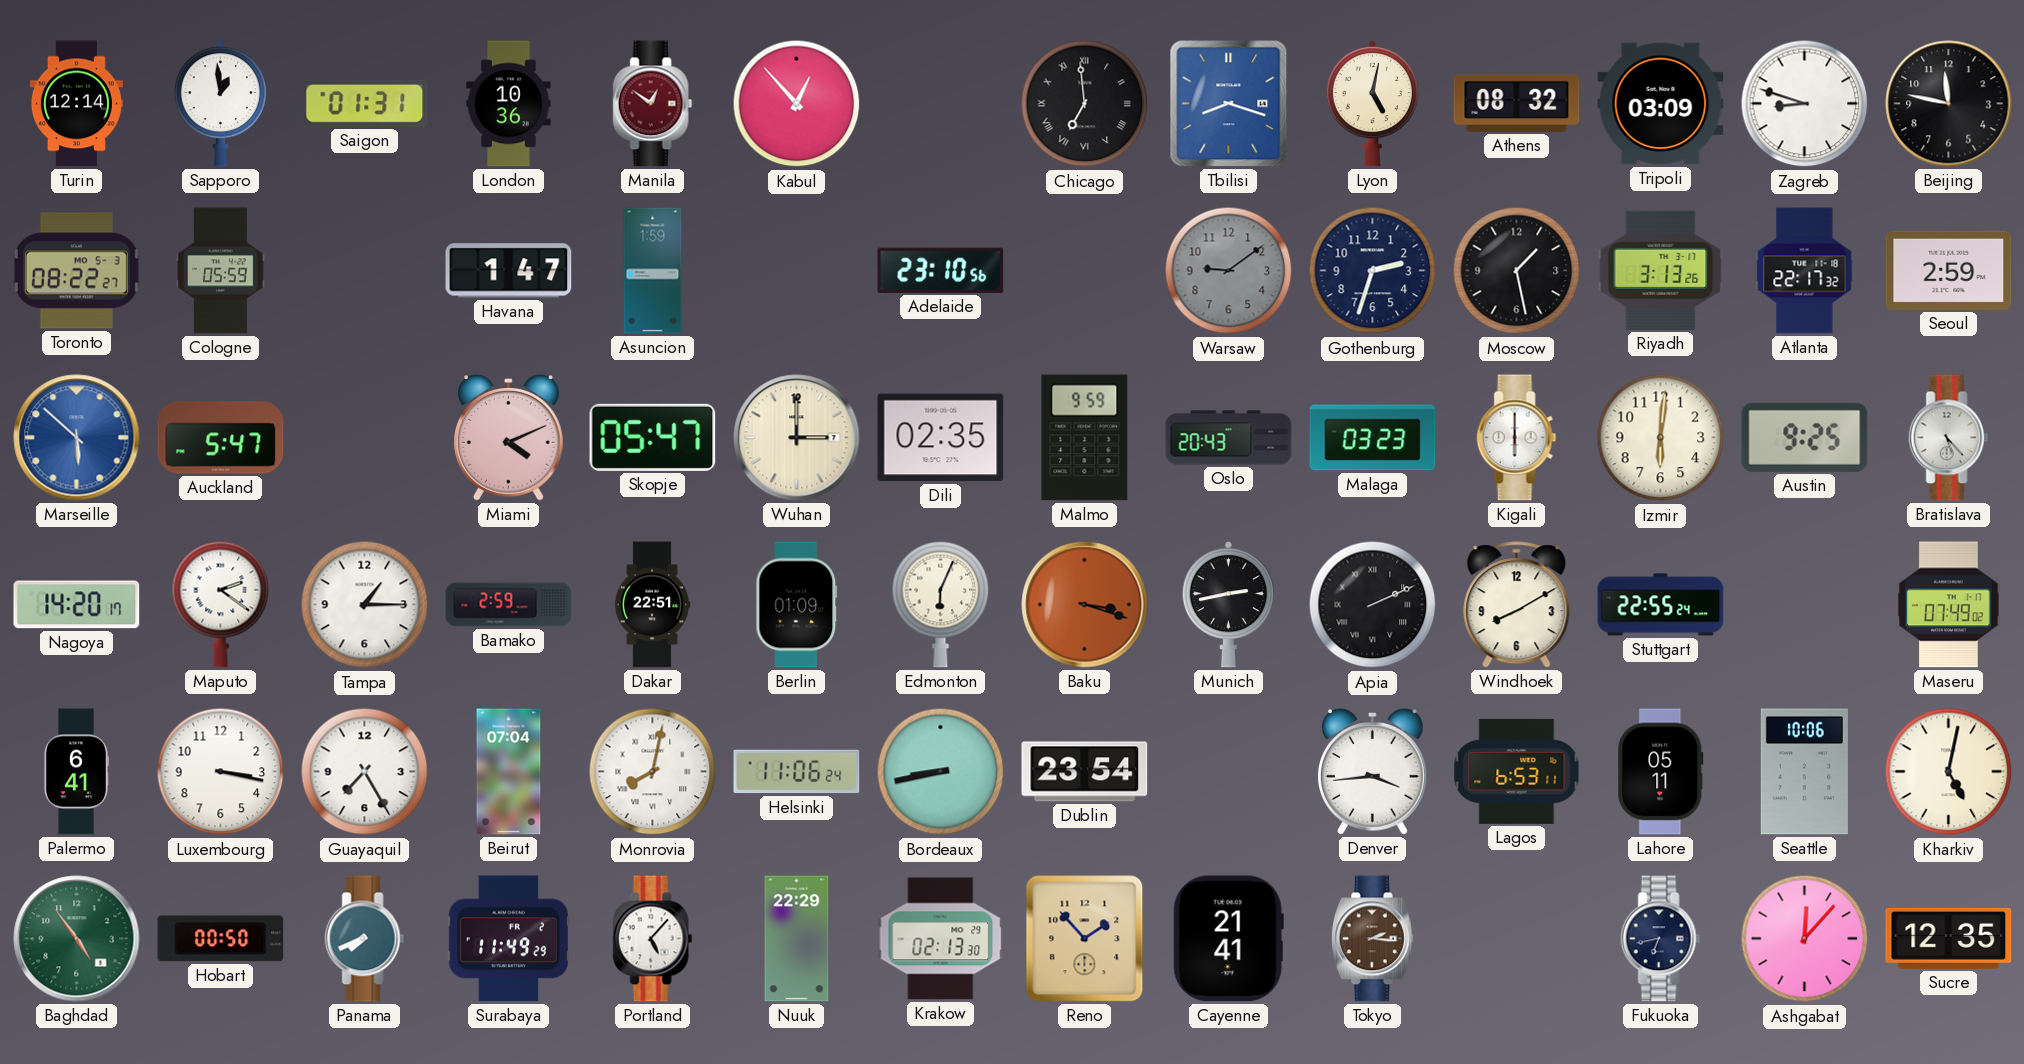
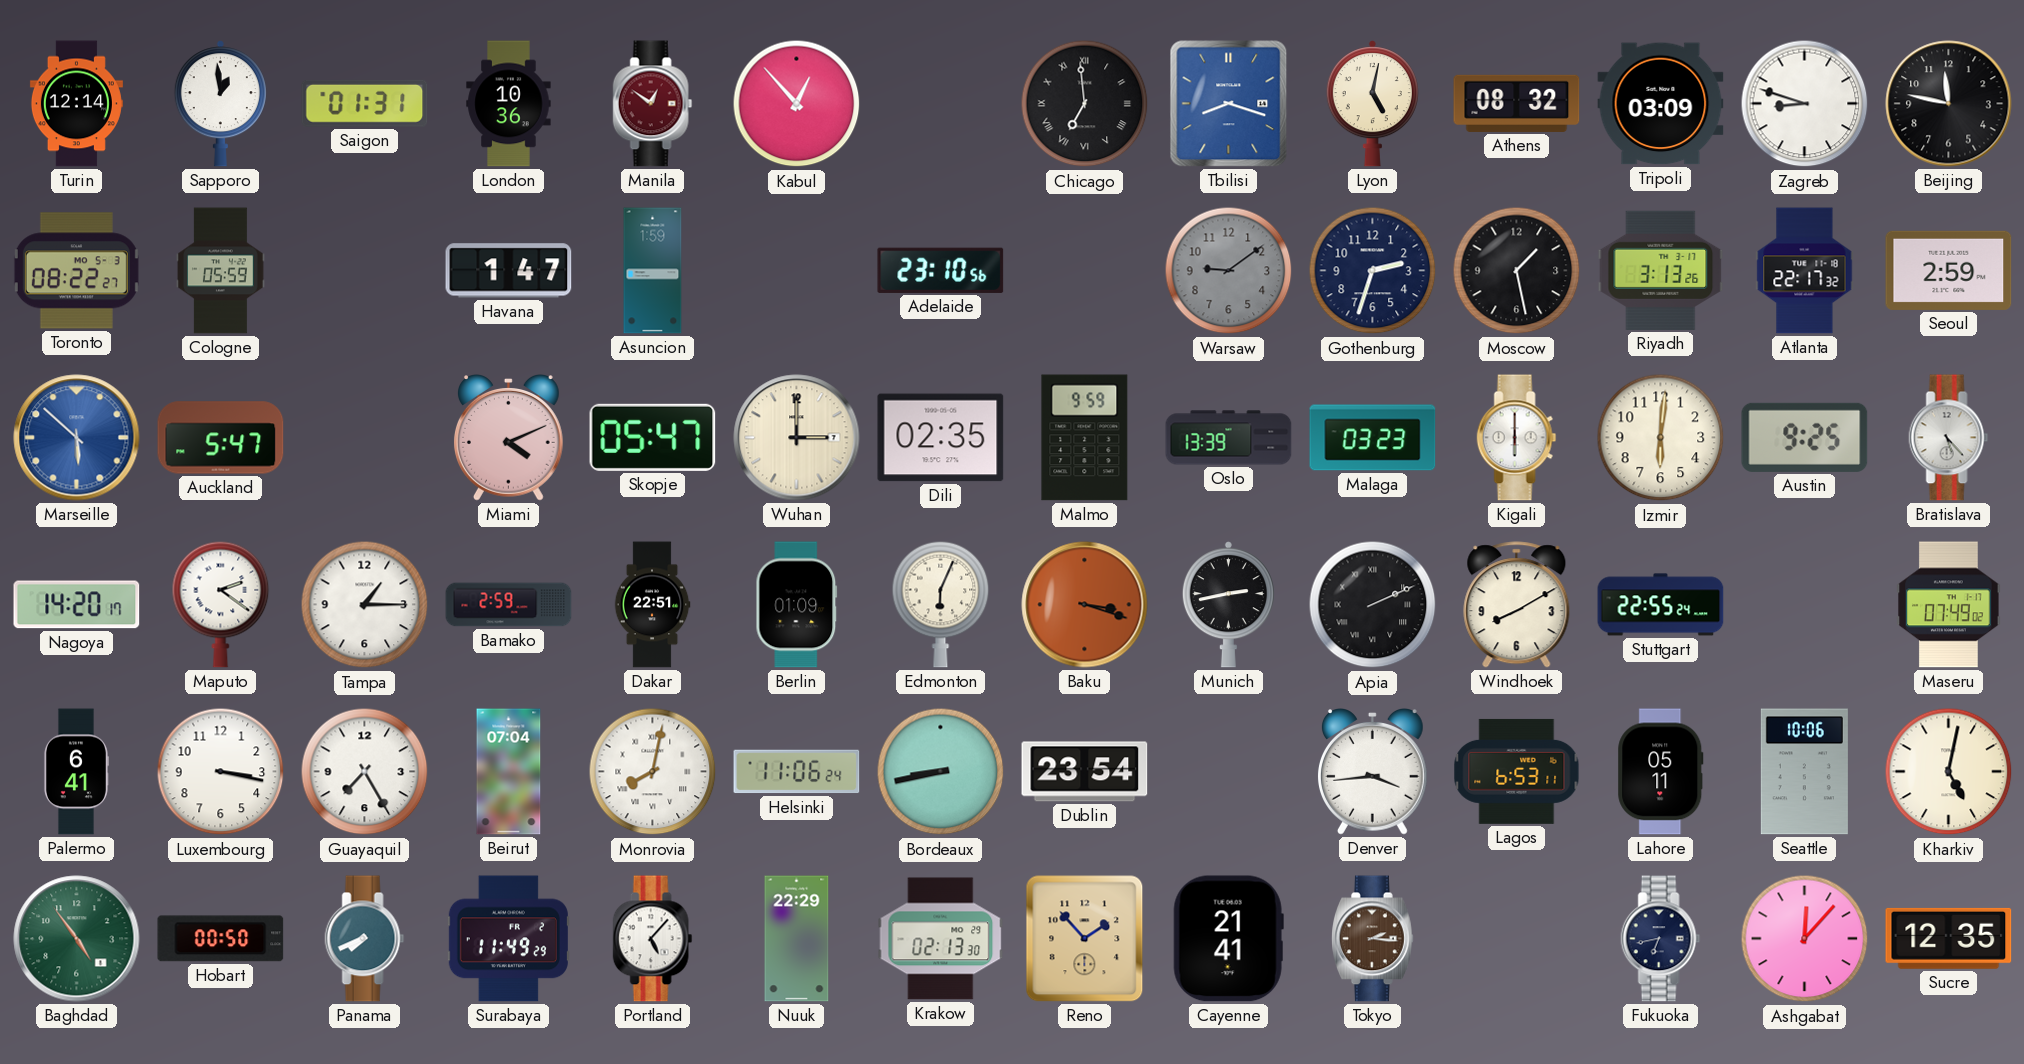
Oslo: 20:43 -> 13:39
